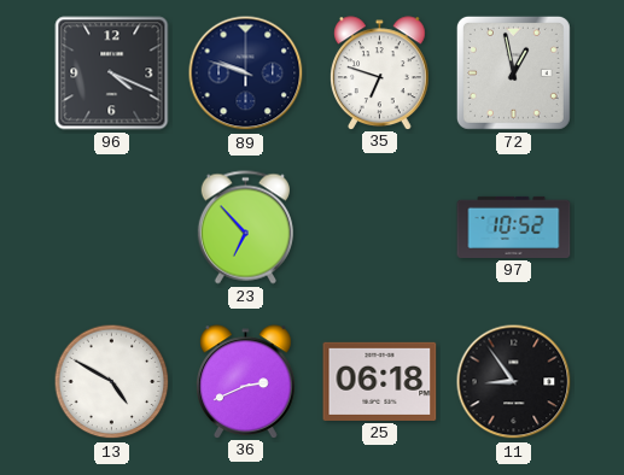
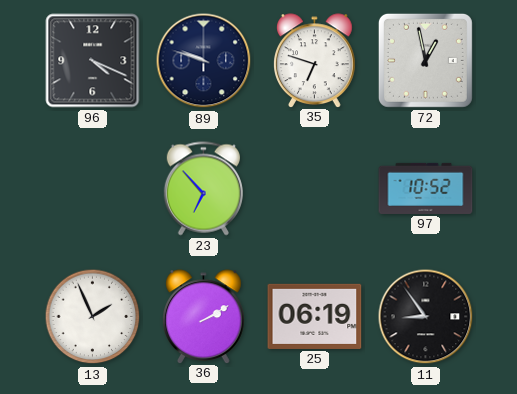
13: 4:50 -> 1:56
36: 2:41 -> 2:10
25: 06:18 -> 06:19
